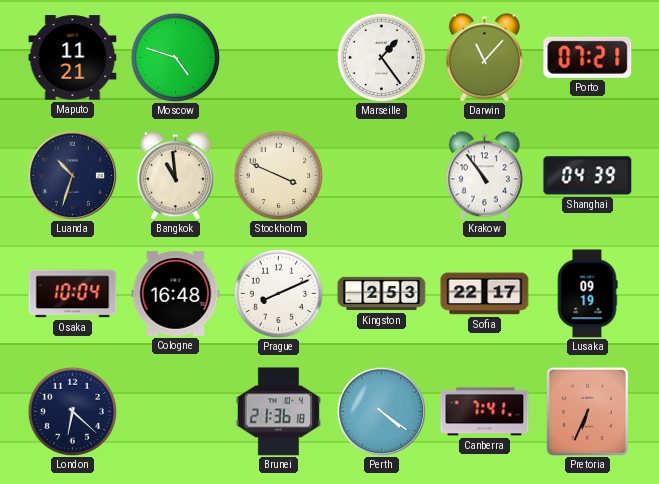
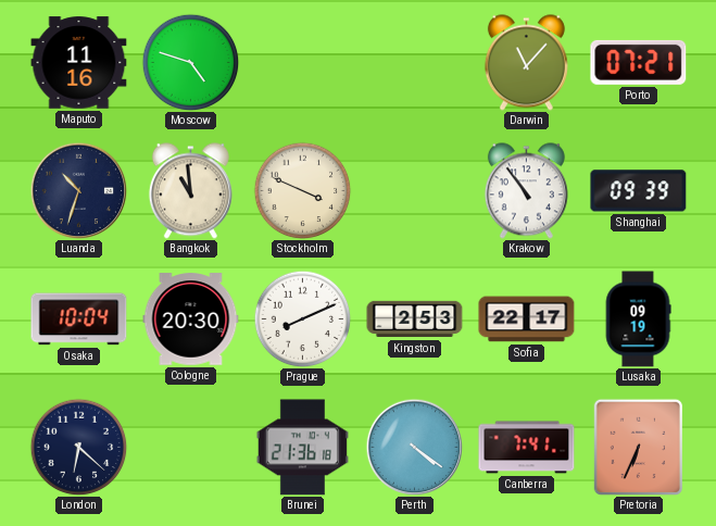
Maputo: 11:21 -> 11:16
Marseille: 1:24 -> none
Shanghai: 04:39 -> 09:39
Cologne: 16:48 -> 20:30
